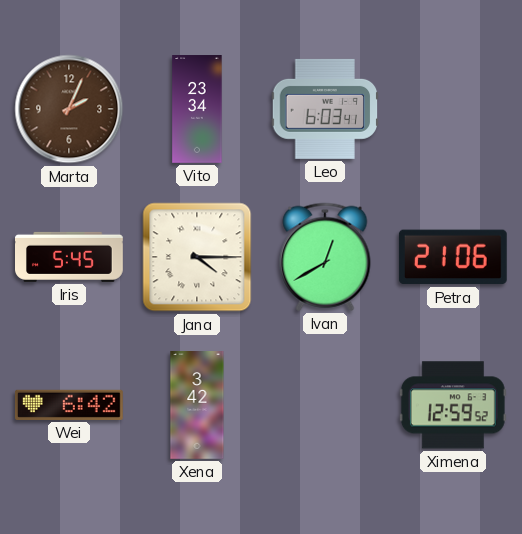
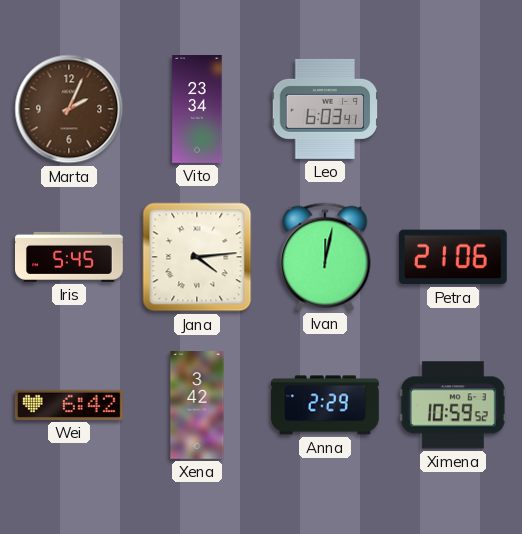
Jana: 4:15 -> 4:14
Ivan: 12:40 -> 12:02
Anna: none -> 2:29
Ximena: 12:59 -> 10:59
